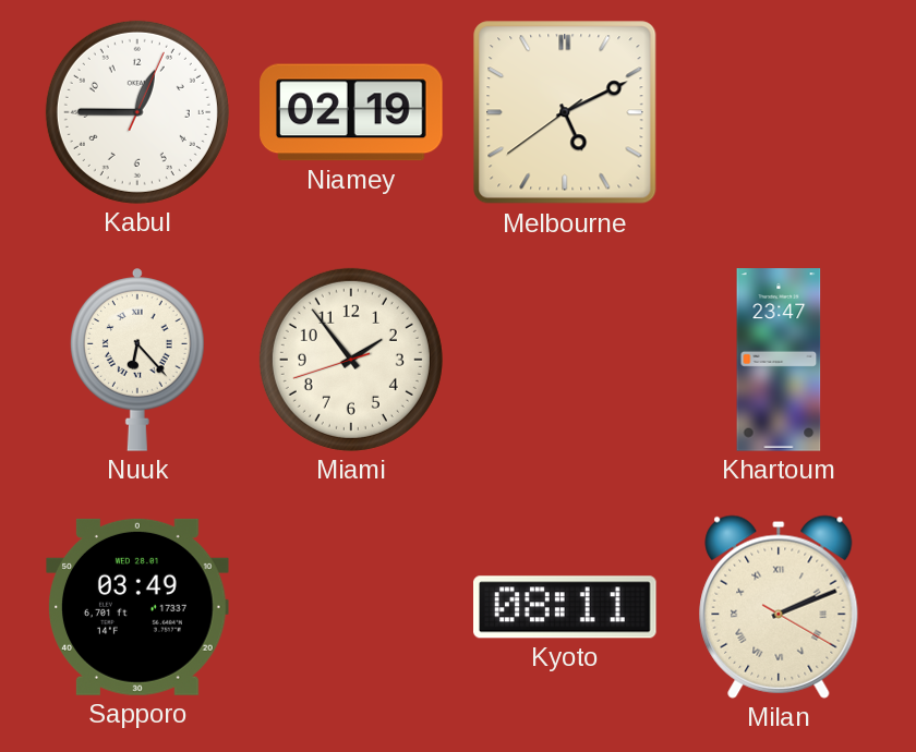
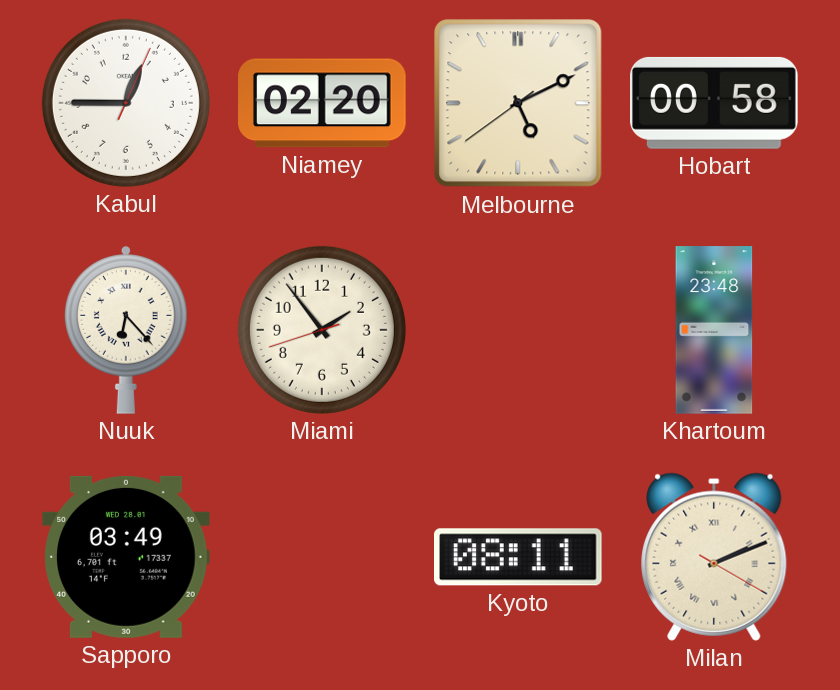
Niamey: 02:19 -> 02:20
Hobart: none -> 00:58
Khartoum: 23:47 -> 23:48
